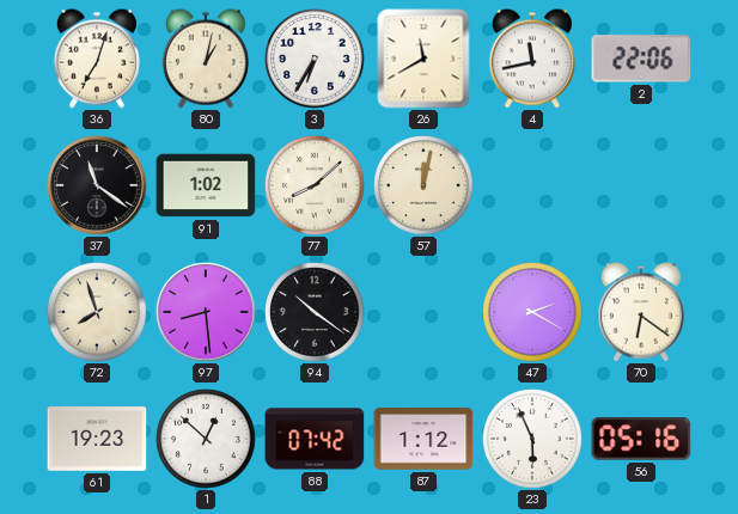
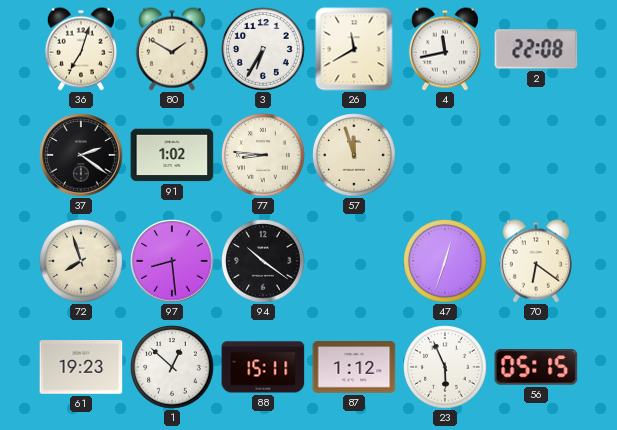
80: 1:02 -> 1:50
2: 22:06 -> 22:08
37: 11:21 -> 2:21
77: 8:08 -> 8:46
57: 12:02 -> 11:57
47: 2:20 -> 12:33
88: 07:42 -> 15:11
56: 05:16 -> 05:15
